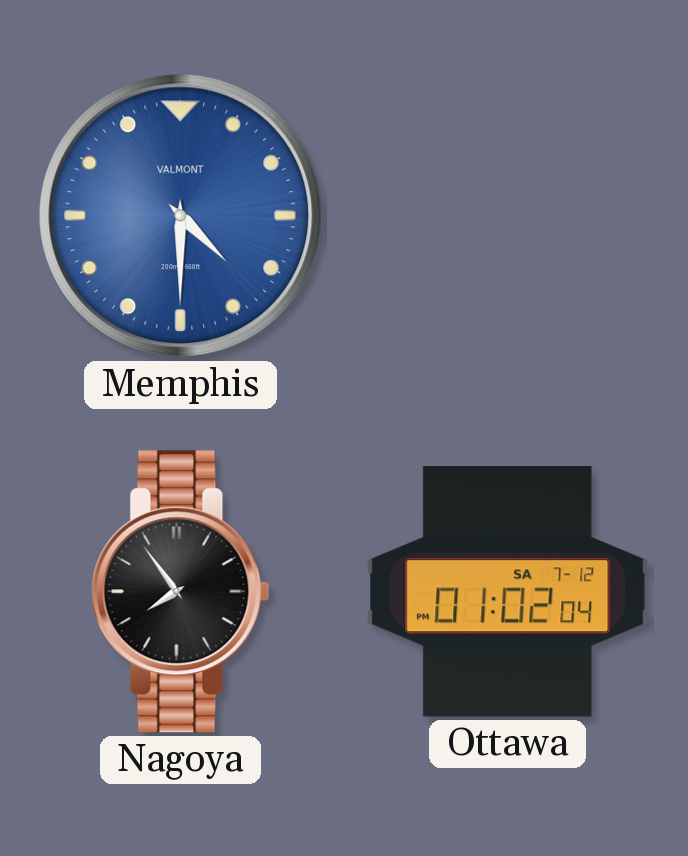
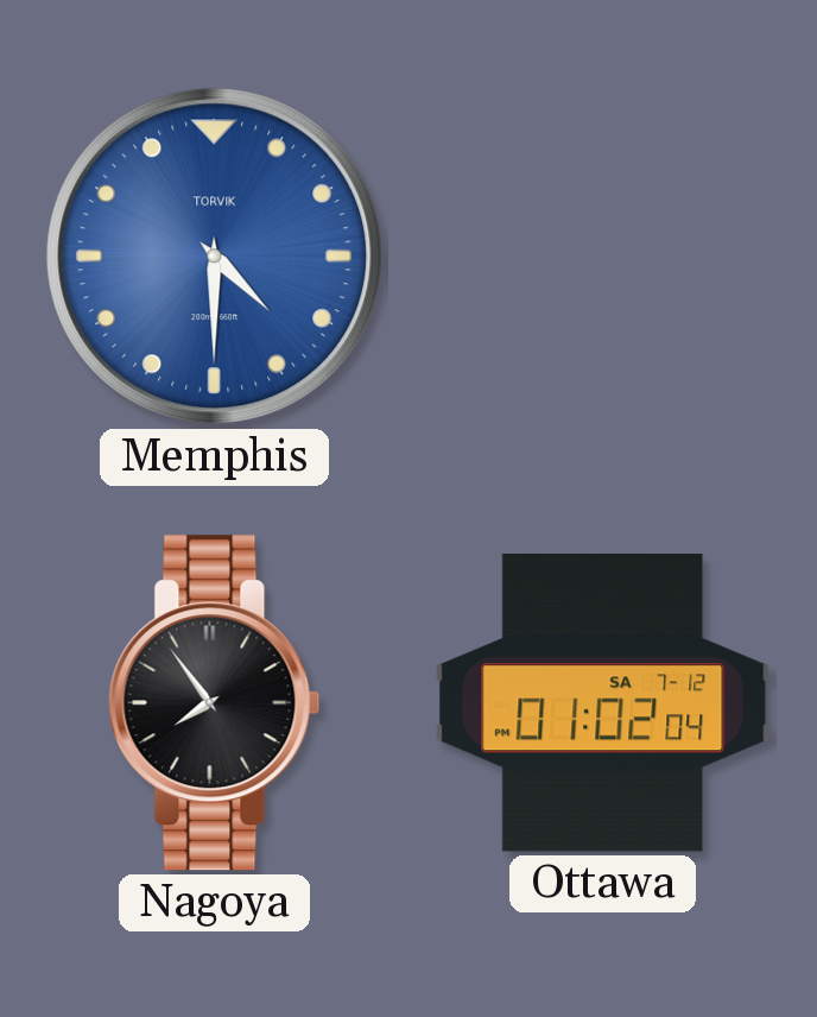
Memphis brand: VALMONT -> TORVIK
